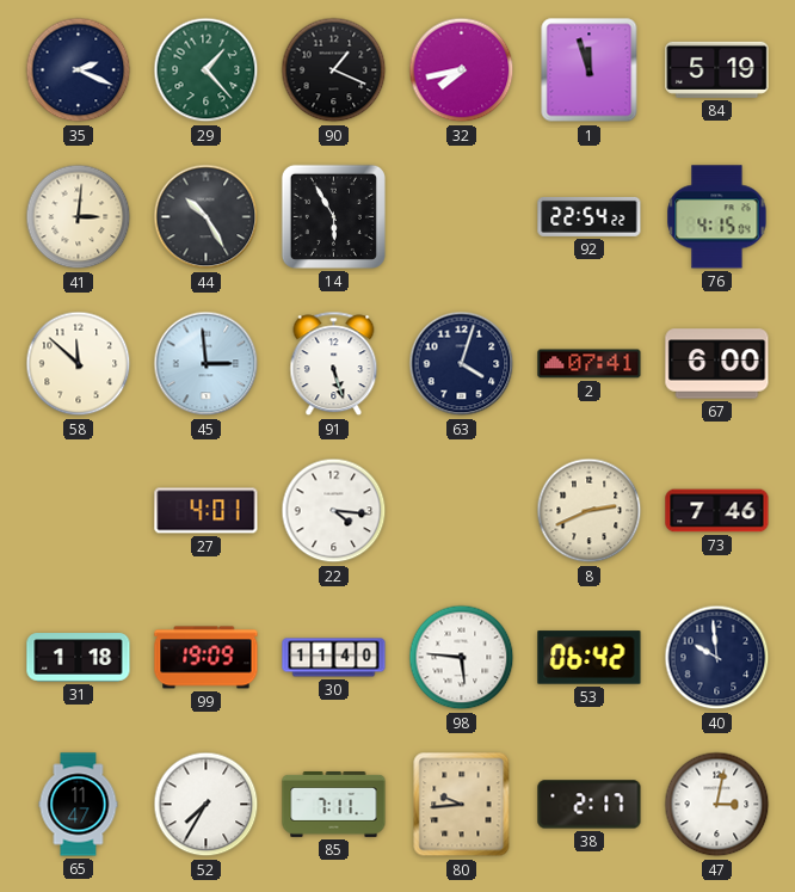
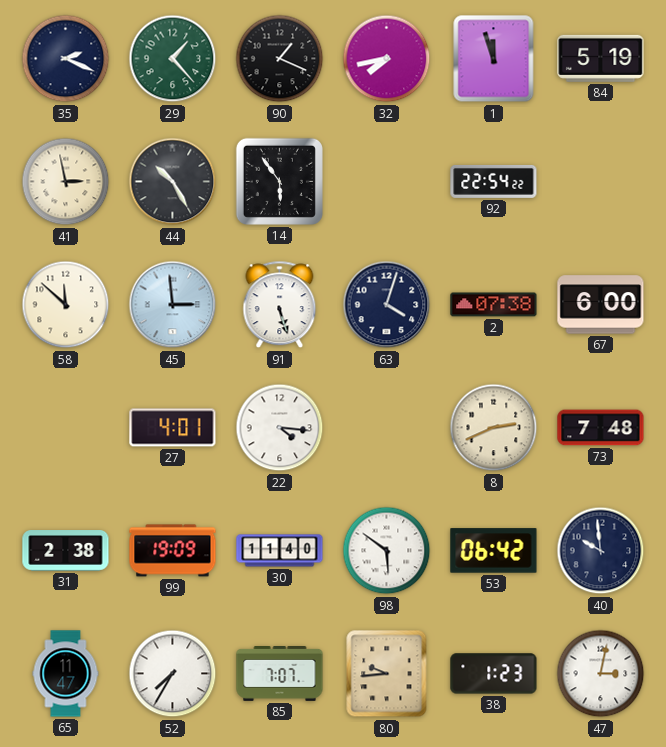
41: 3:01 -> 2:58
14: 5:55 -> 5:54
76: 4:15 -> none
2: 07:41 -> 07:38
73: 7:46 -> 7:48
31: 1:18 -> 2:38
98: 5:46 -> 5:51
85: 7:11 -> 7:07
38: 2:17 -> 1:23
